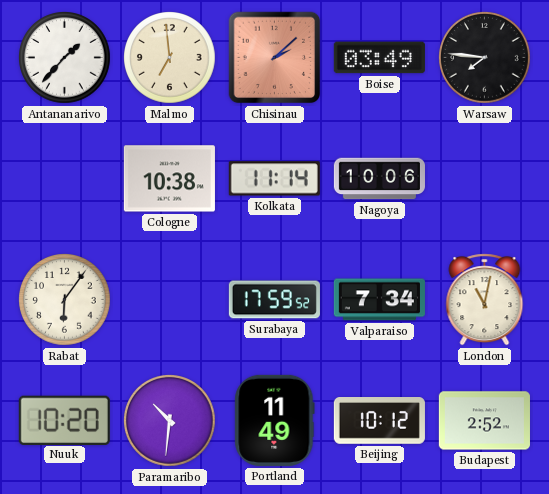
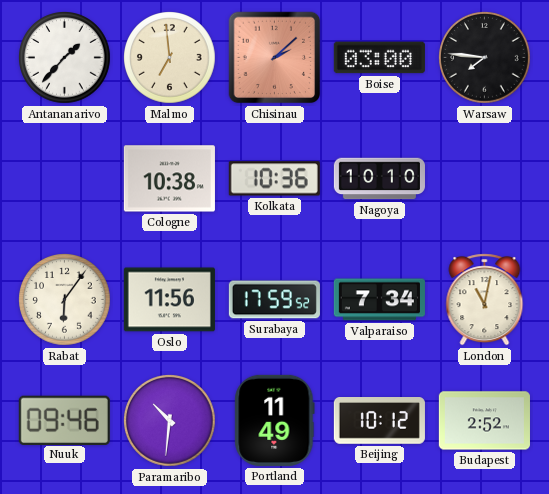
Boise: 03:49 -> 03:00
Kolkata: 11:14 -> 10:36
Nagoya: 10:06 -> 10:10
Oslo: none -> 11:56
Nuuk: 10:20 -> 09:46
